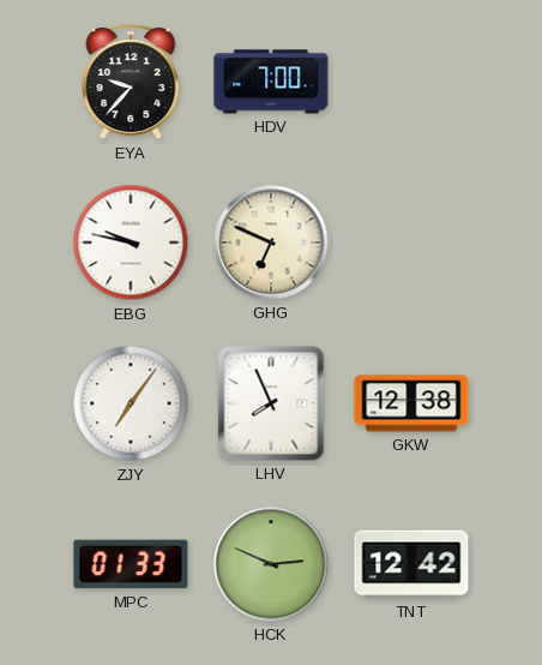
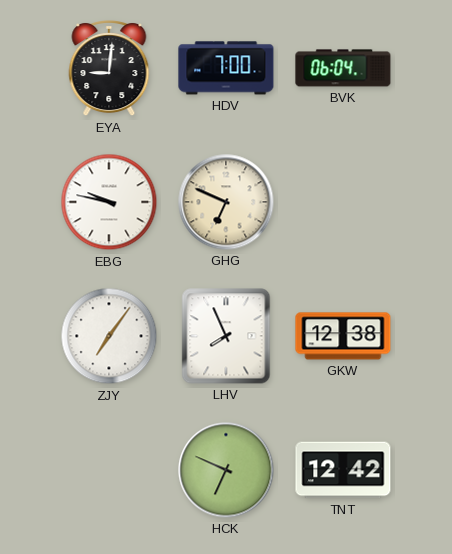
EYA: 9:37 -> 9:01
BVK: none -> 06:04
MPC: 01:33 -> none
HCK: 2:49 -> 6:49
